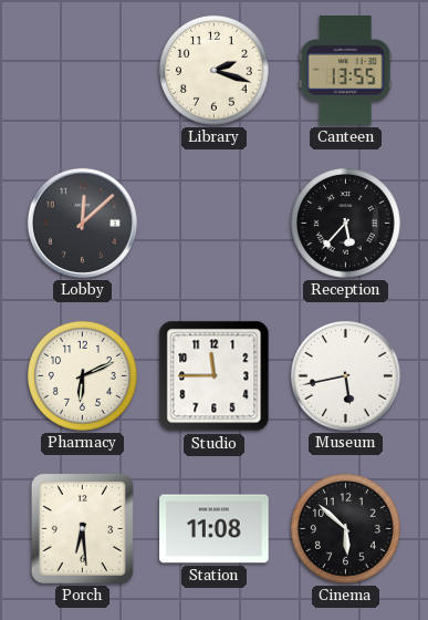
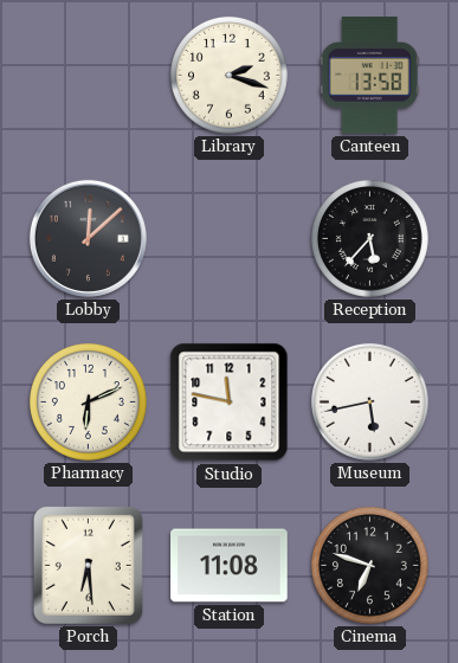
Canteen: 13:55 -> 13:58
Studio: 11:45 -> 11:47
Cinema: 5:52 -> 6:48
